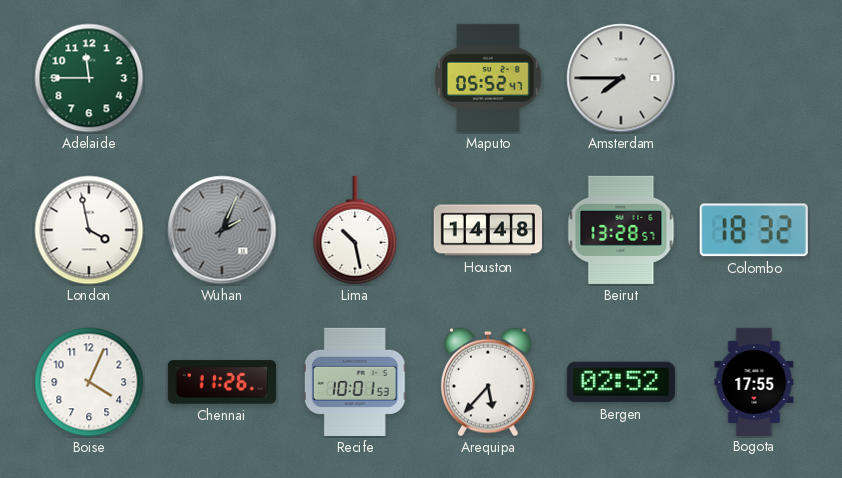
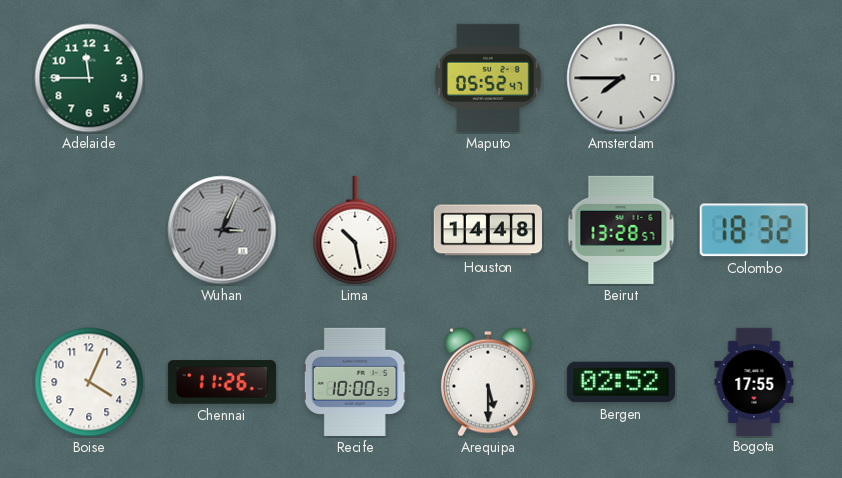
London: 3:58 -> none
Wuhan: 2:04 -> 3:04
Recife: 10:01 -> 10:00
Arequipa: 5:37 -> 5:30
